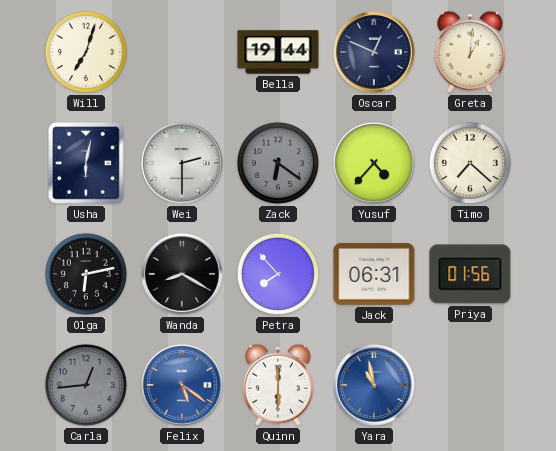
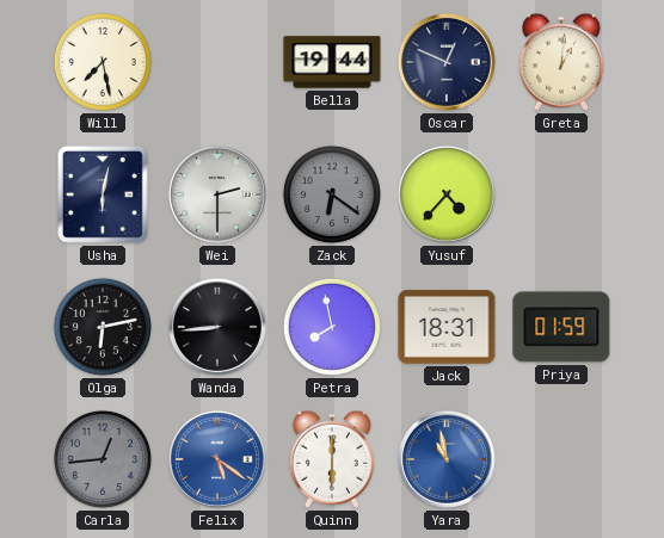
Will: 7:03 -> 7:28
Timo: 7:22 -> none
Wanda: 8:20 -> 8:44
Petra: 7:53 -> 7:58
Jack: 06:31 -> 18:31
Priya: 01:56 -> 01:59
